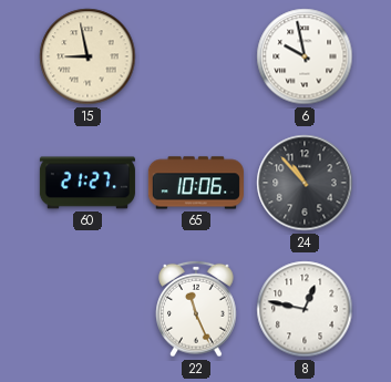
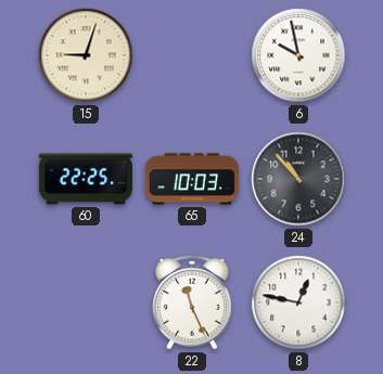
15: 8:58 -> 9:03
60: 21:27 -> 22:25
65: 10:06 -> 10:03
